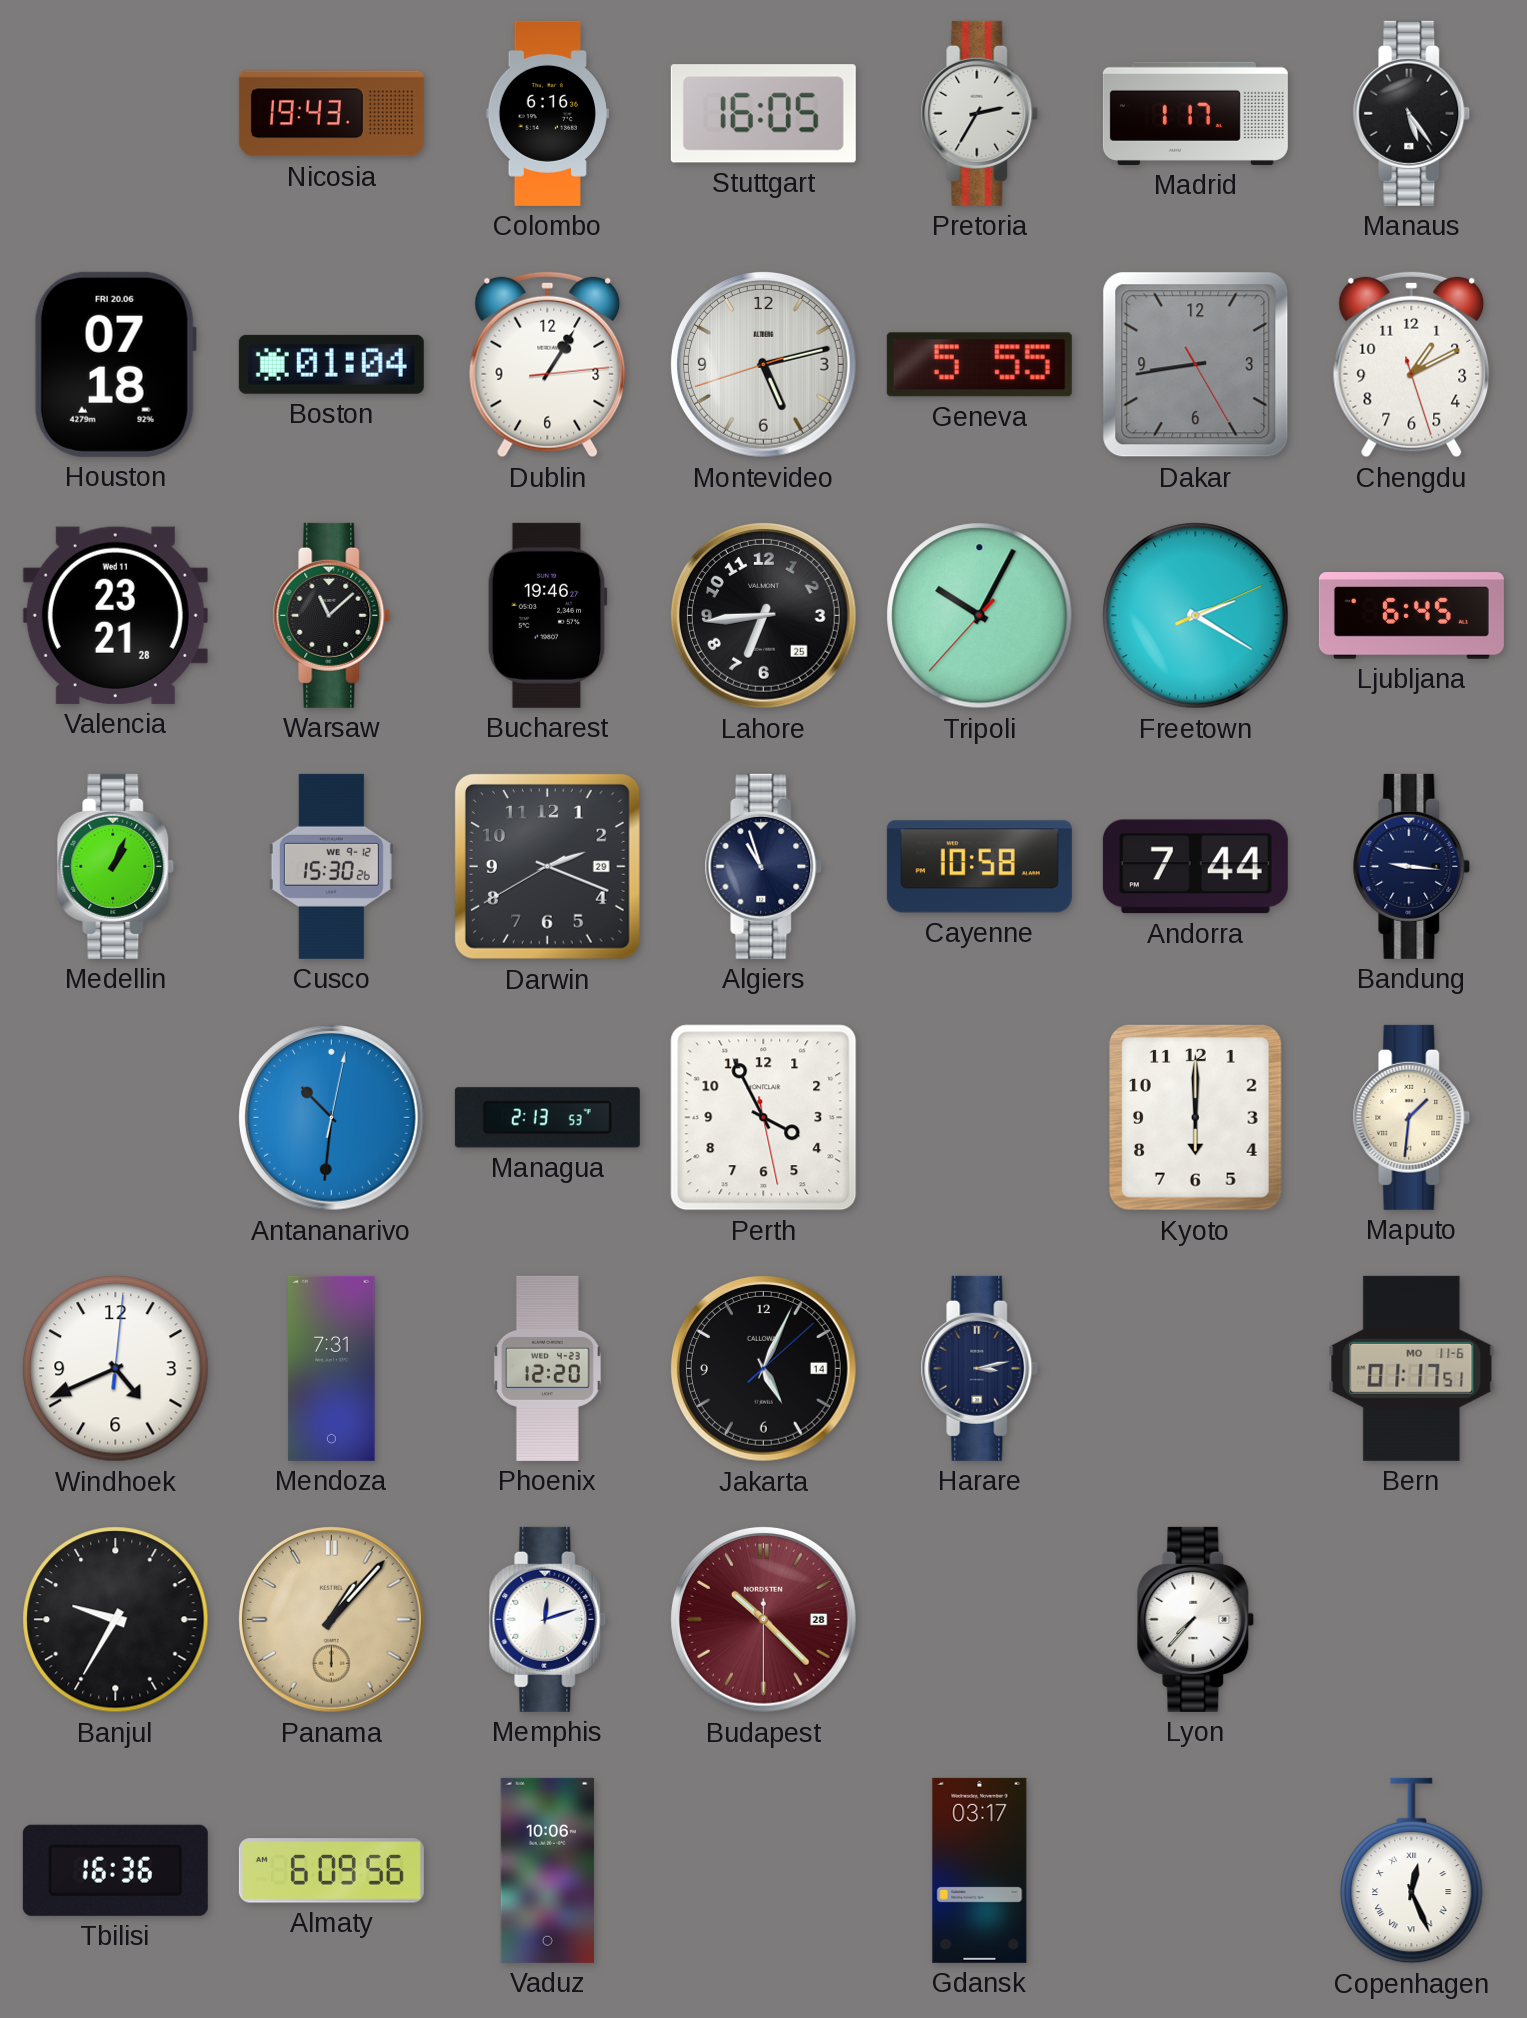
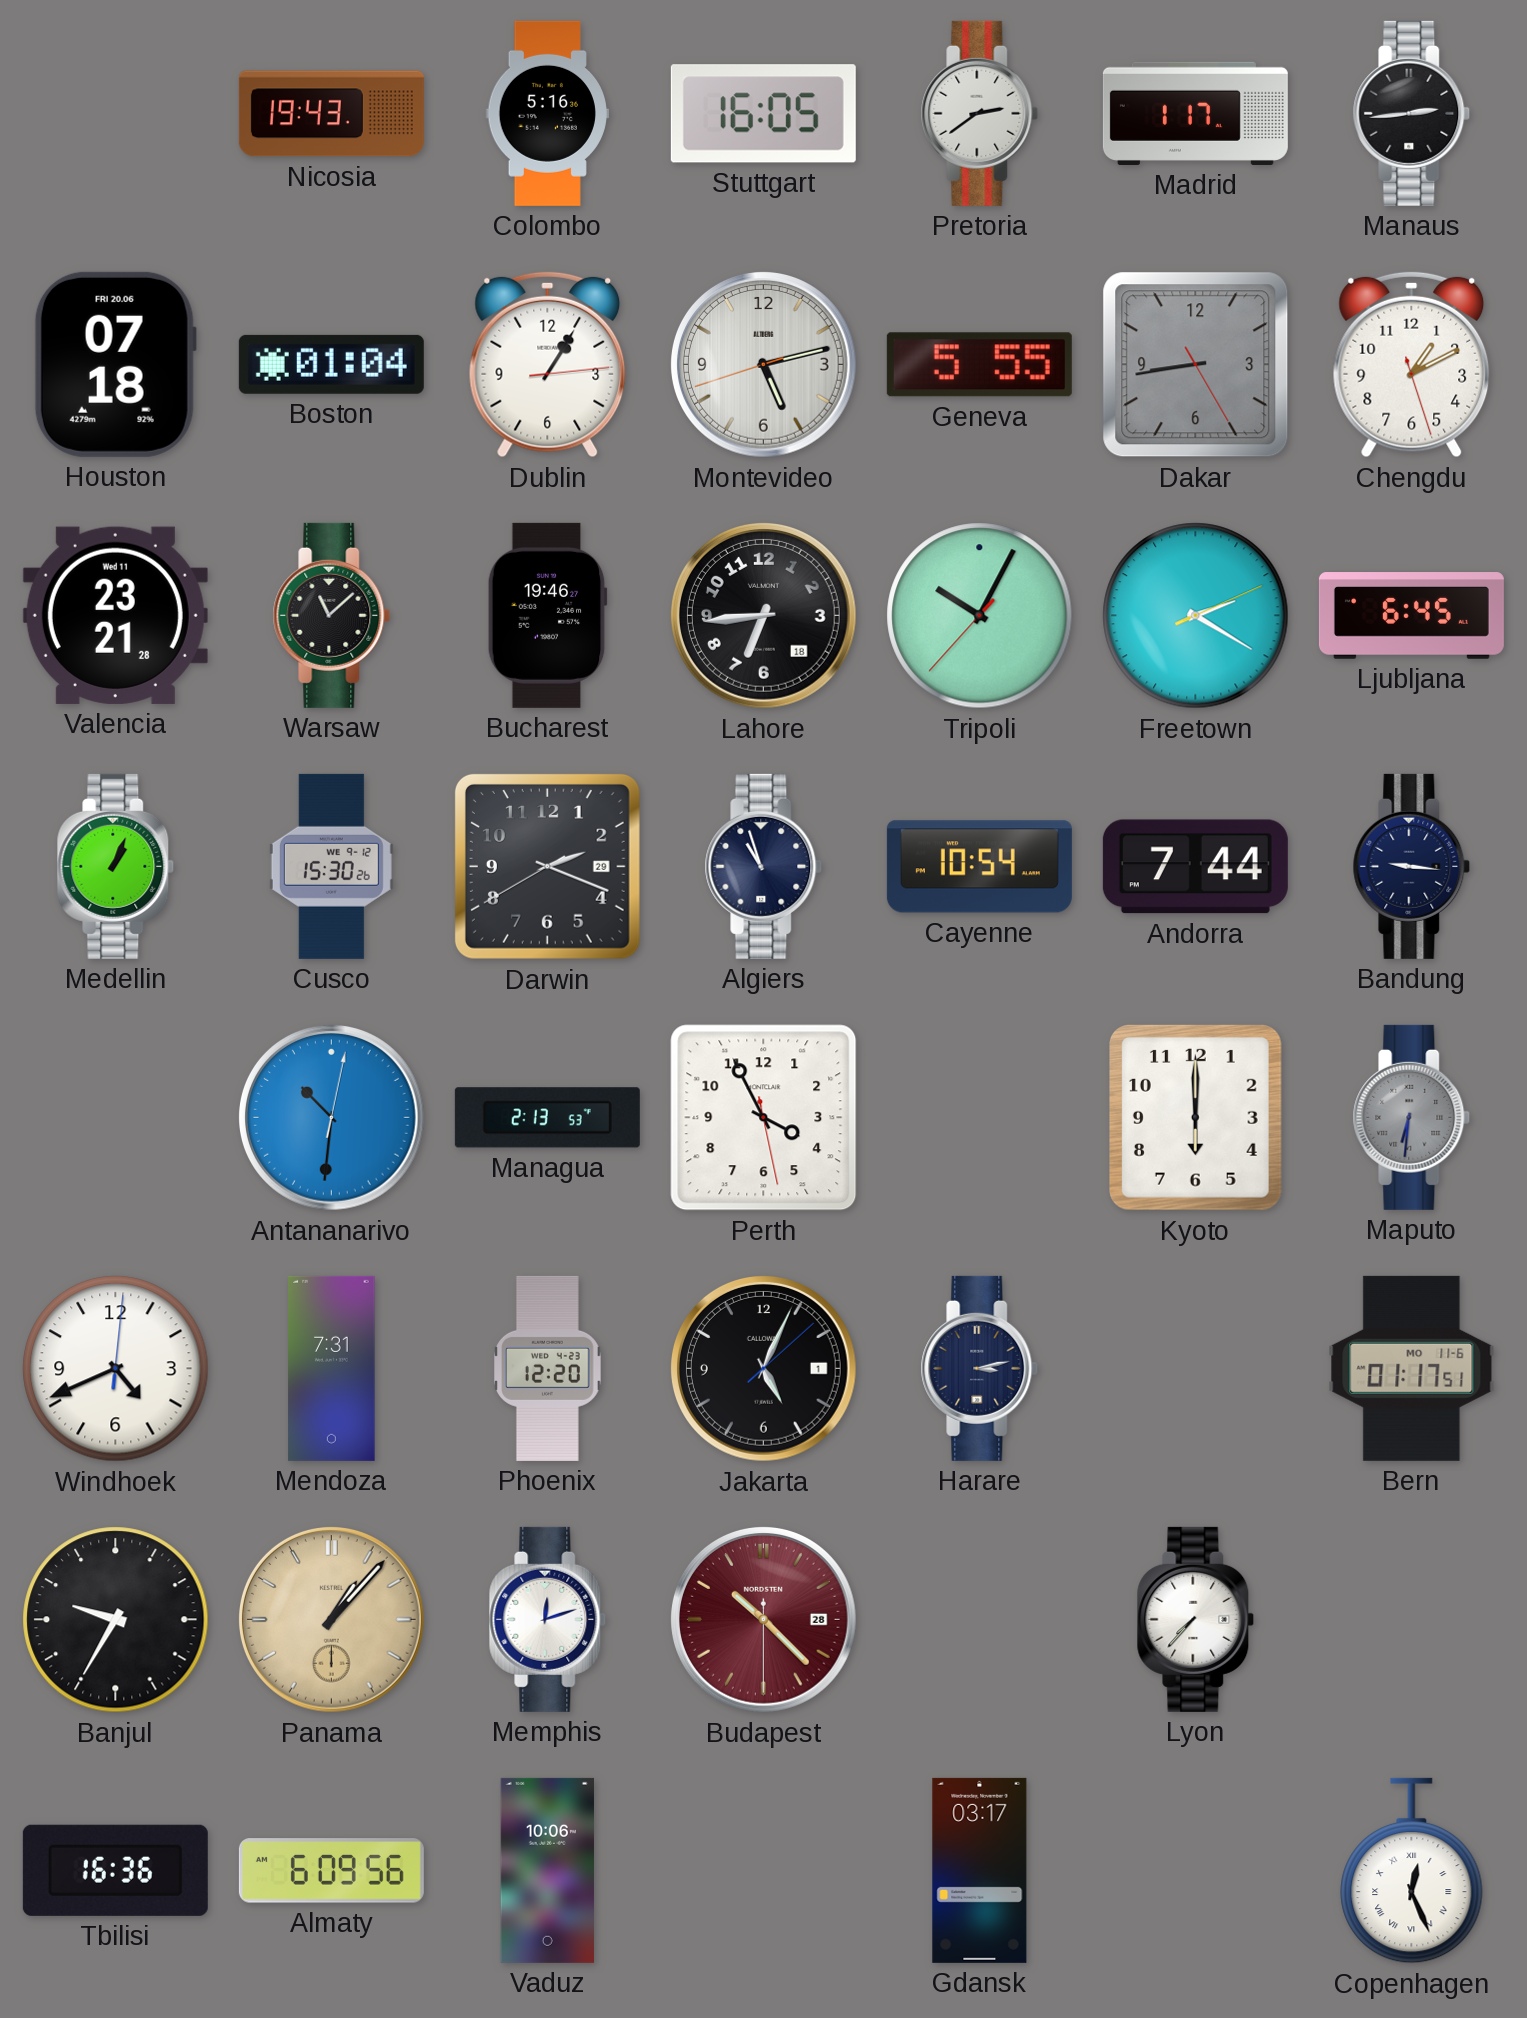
Colombo: 6:16 -> 5:16
Pretoria: 2:35 -> 2:39
Manaus: 5:24 -> 2:44
Lahore date: 25 -> 18
Cayenne: 10:58 -> 10:54
Maputo: 1:31 -> 6:31
Maputo dial: cream -> grey
Jakarta date: 14 -> 1
